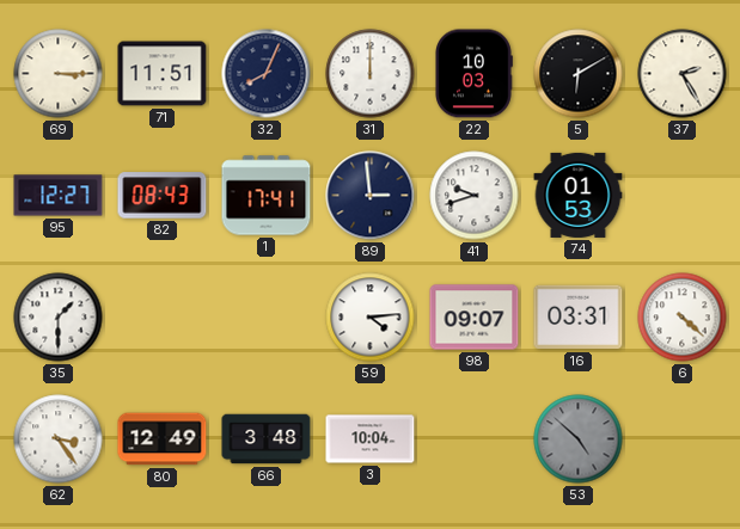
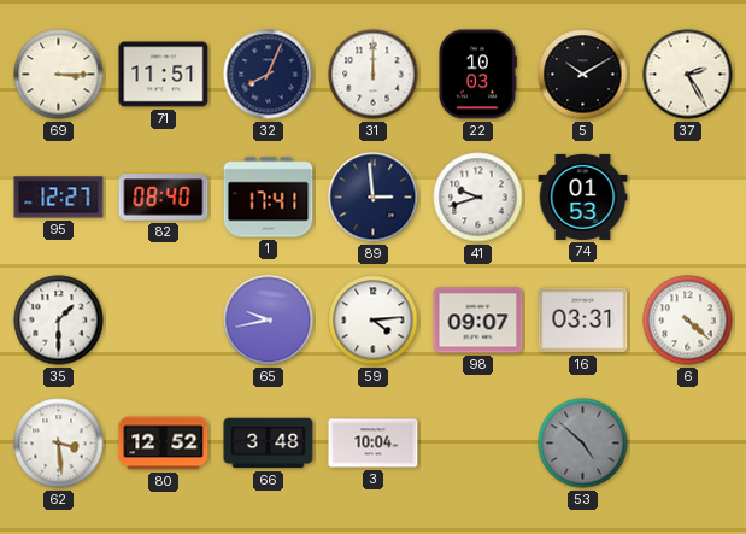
5: 6:10 -> 10:10
82: 08:43 -> 08:40
65: none -> 9:43
62: 3:24 -> 3:29
80: 12:49 -> 12:52
